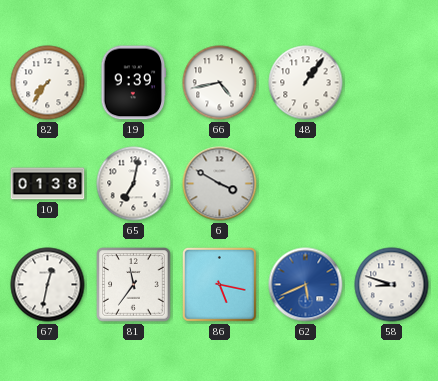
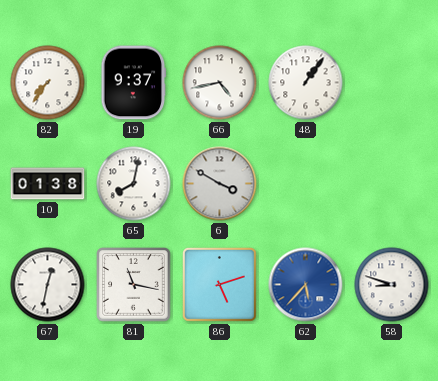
19: 9:39 -> 9:37
65: 7:02 -> 8:02
81: 11:36 -> 11:17
86: 5:17 -> 5:12
62: 5:41 -> 5:37
